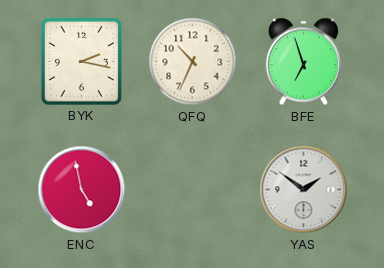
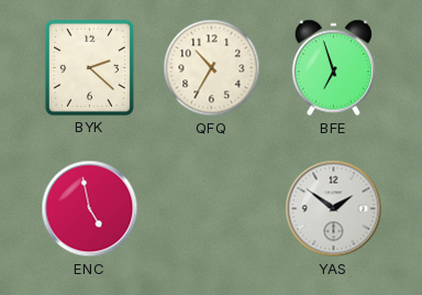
BYK: 2:17 -> 2:22
QFQ: 10:34 -> 10:35
